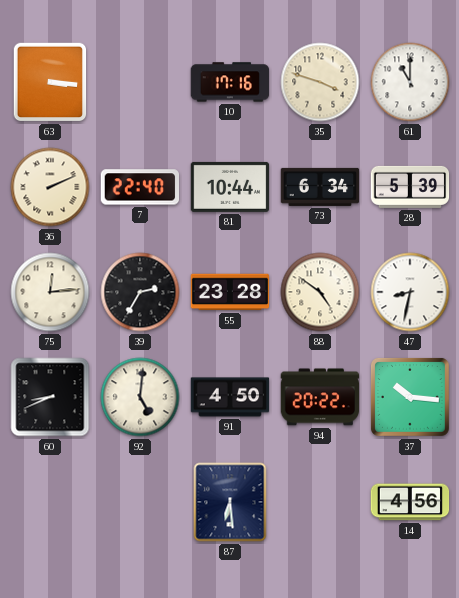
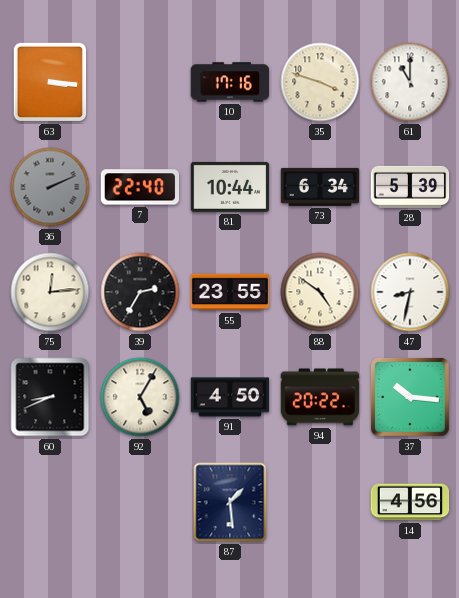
36 dial: cream -> grey
55: 23:28 -> 23:55
92: 5:01 -> 5:05
87: 6:29 -> 1:29
